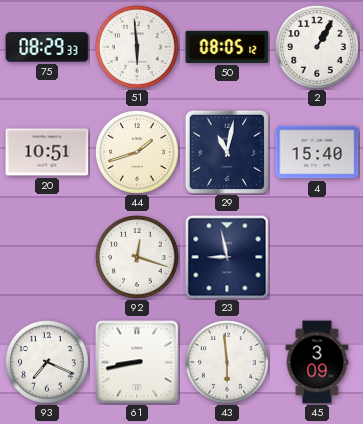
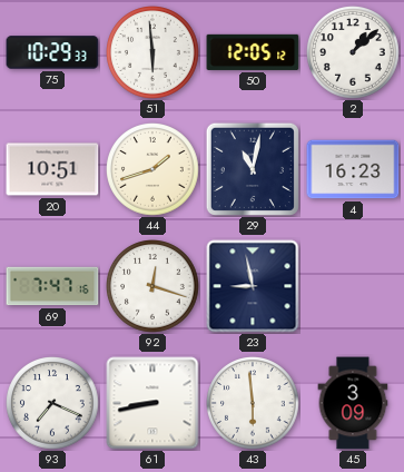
75: 08:29 -> 10:29
50: 08:05 -> 12:05
2: 1:05 -> 1:08
4: 15:40 -> 16:23
69: none -> 7:47
